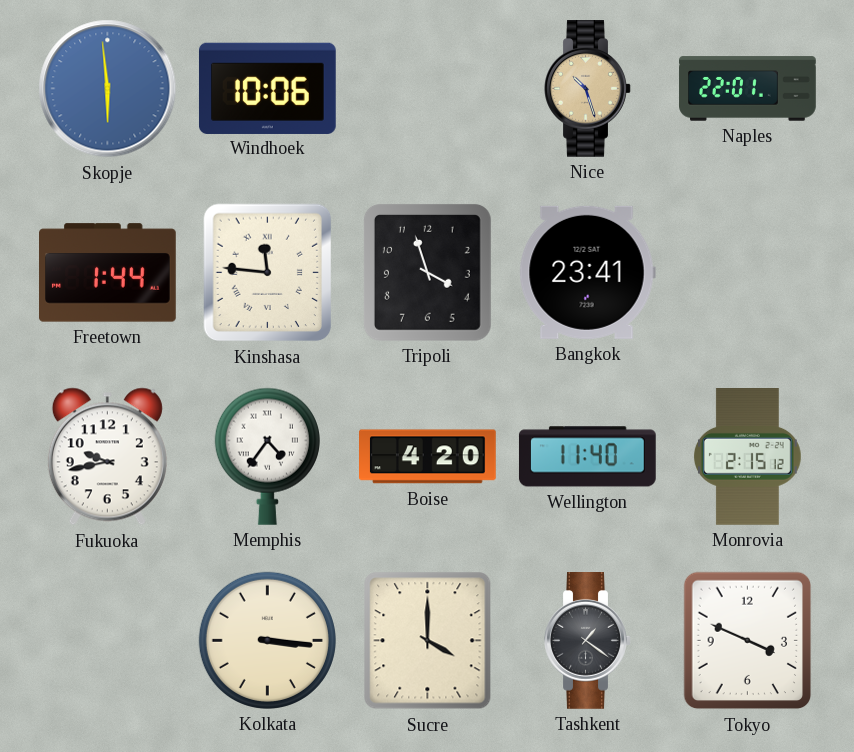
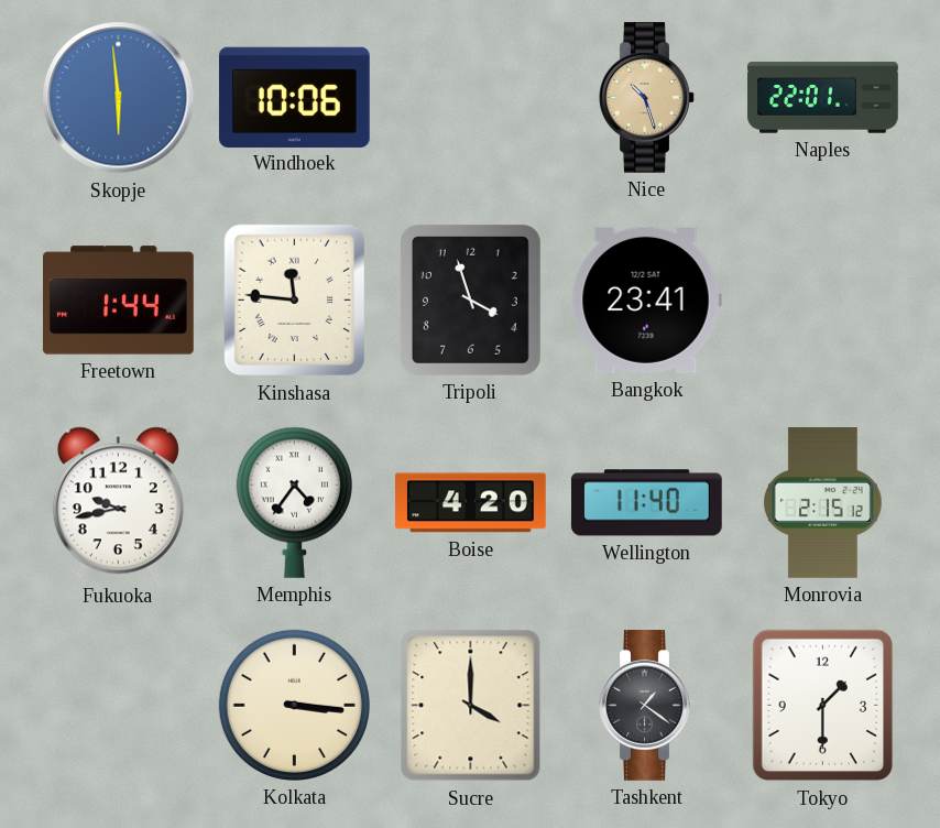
Tokyo: 3:49 -> 1:30
